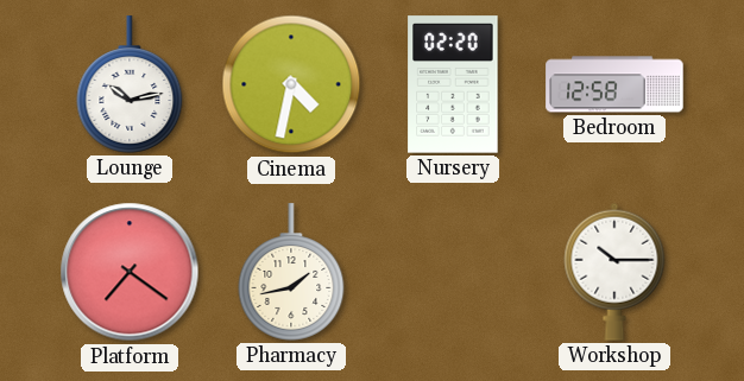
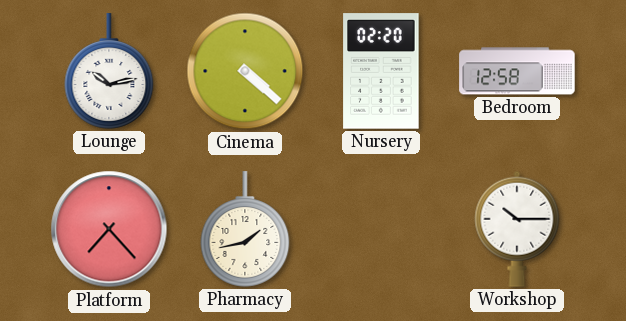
Cinema: 4:32 -> 4:22
Platform: 7:21 -> 7:23
